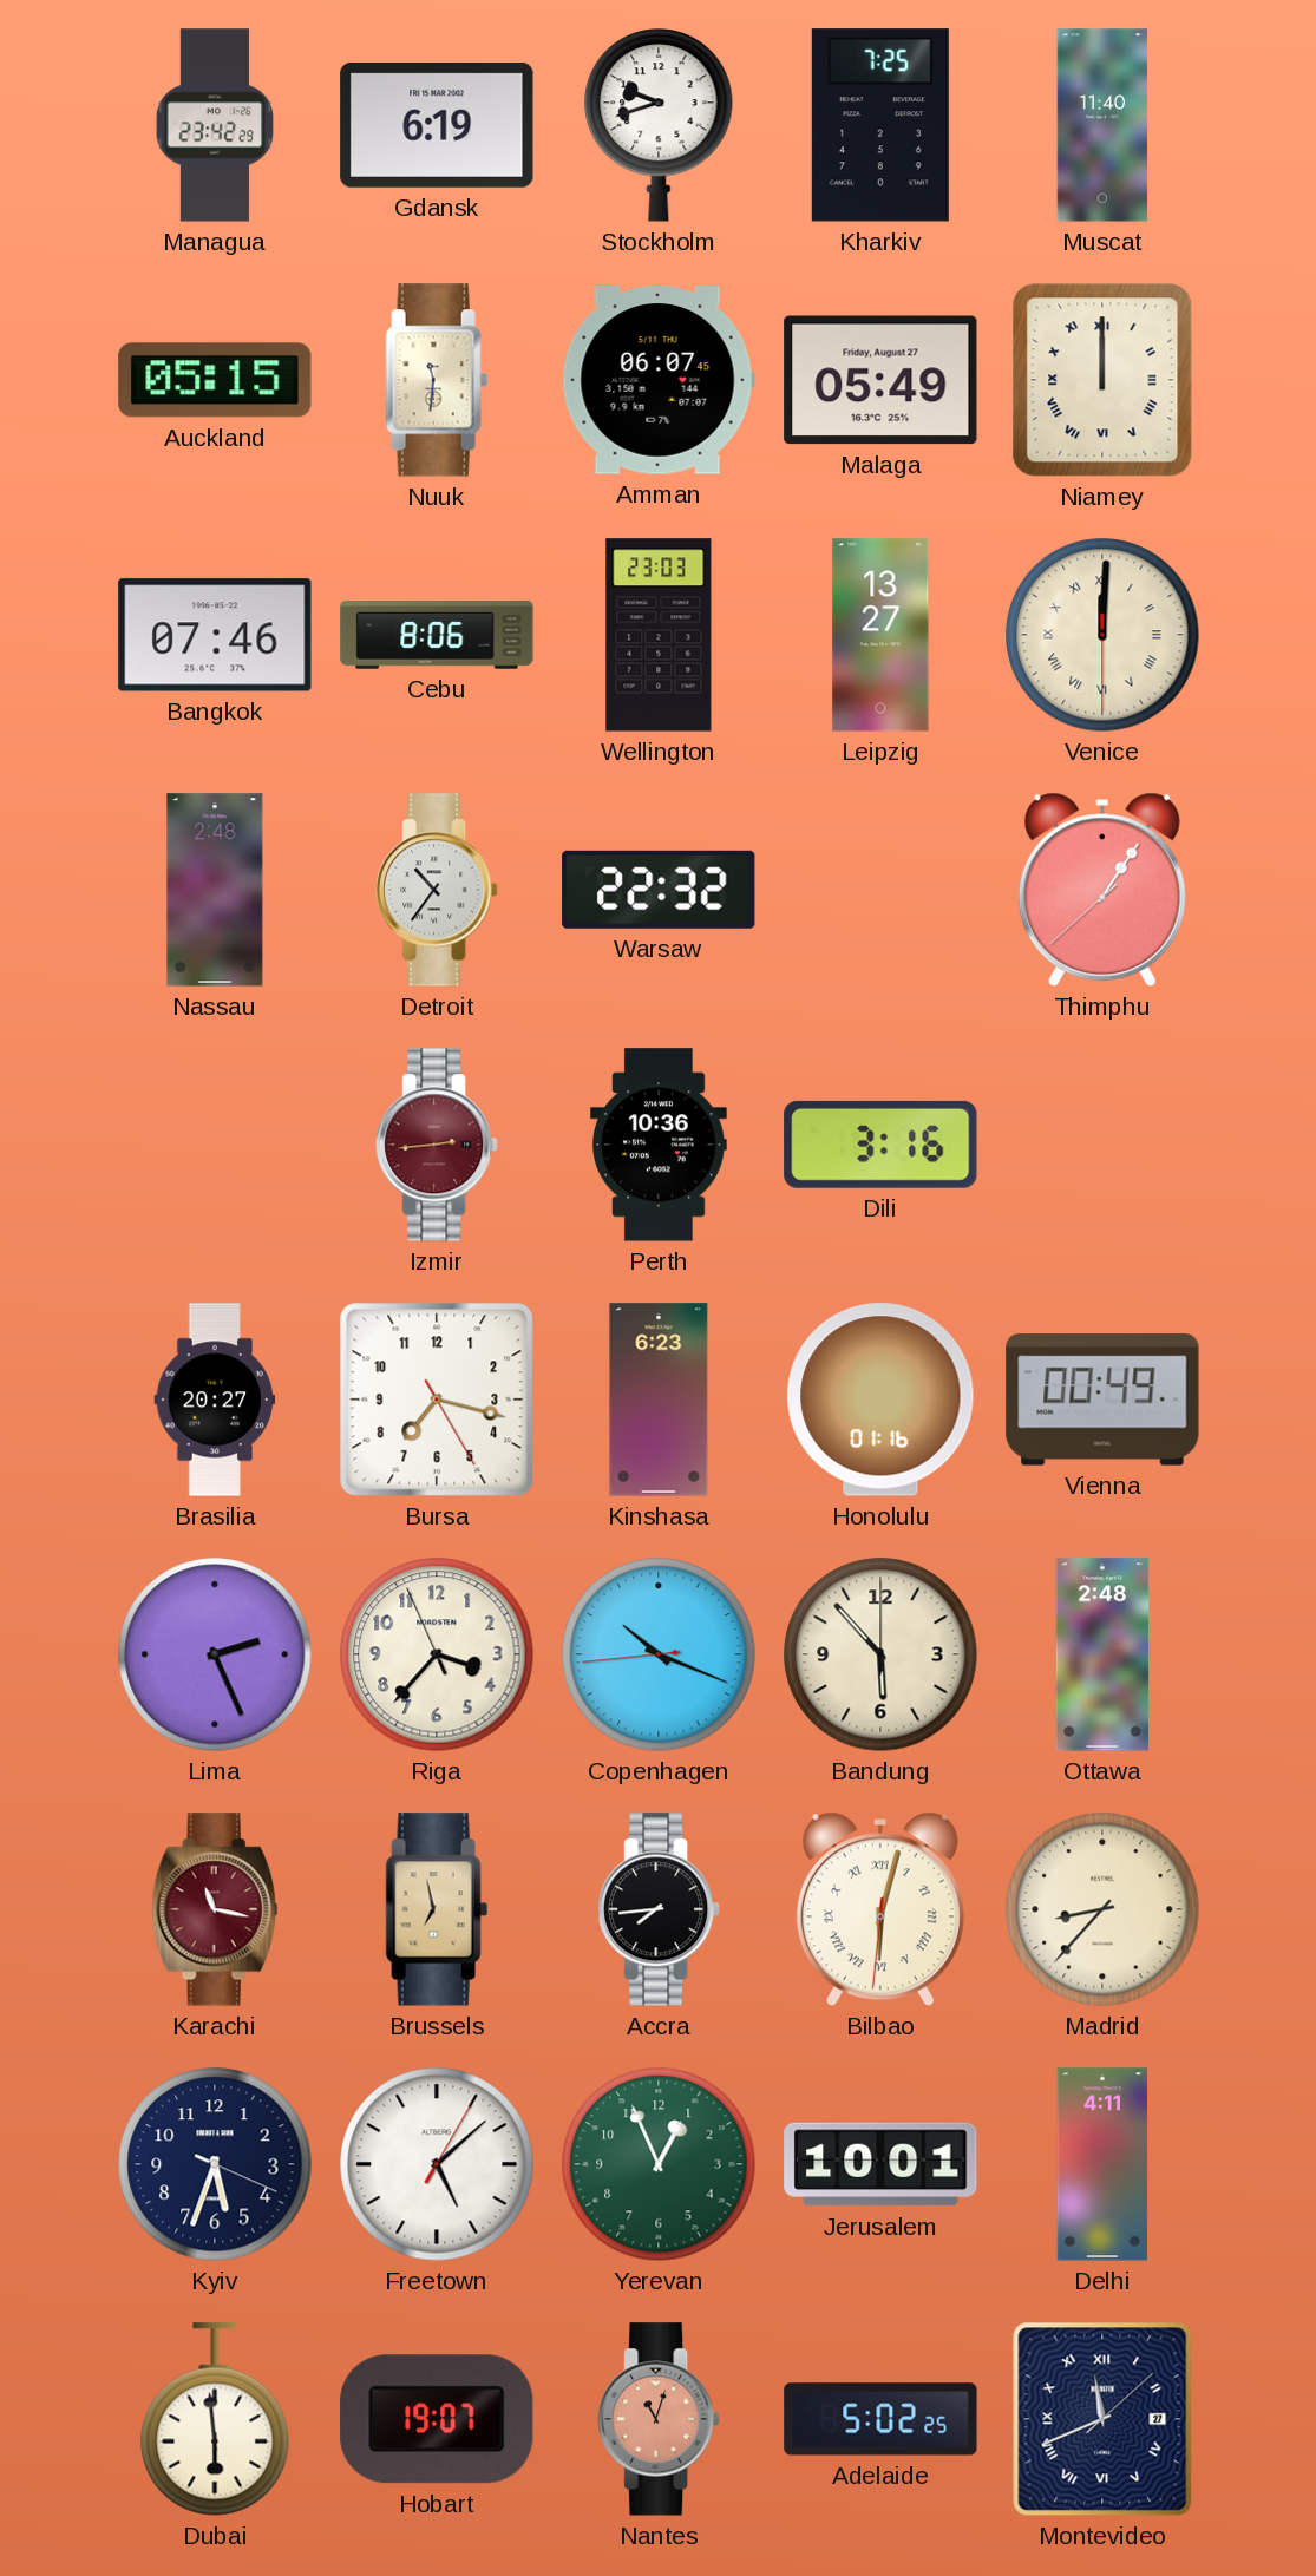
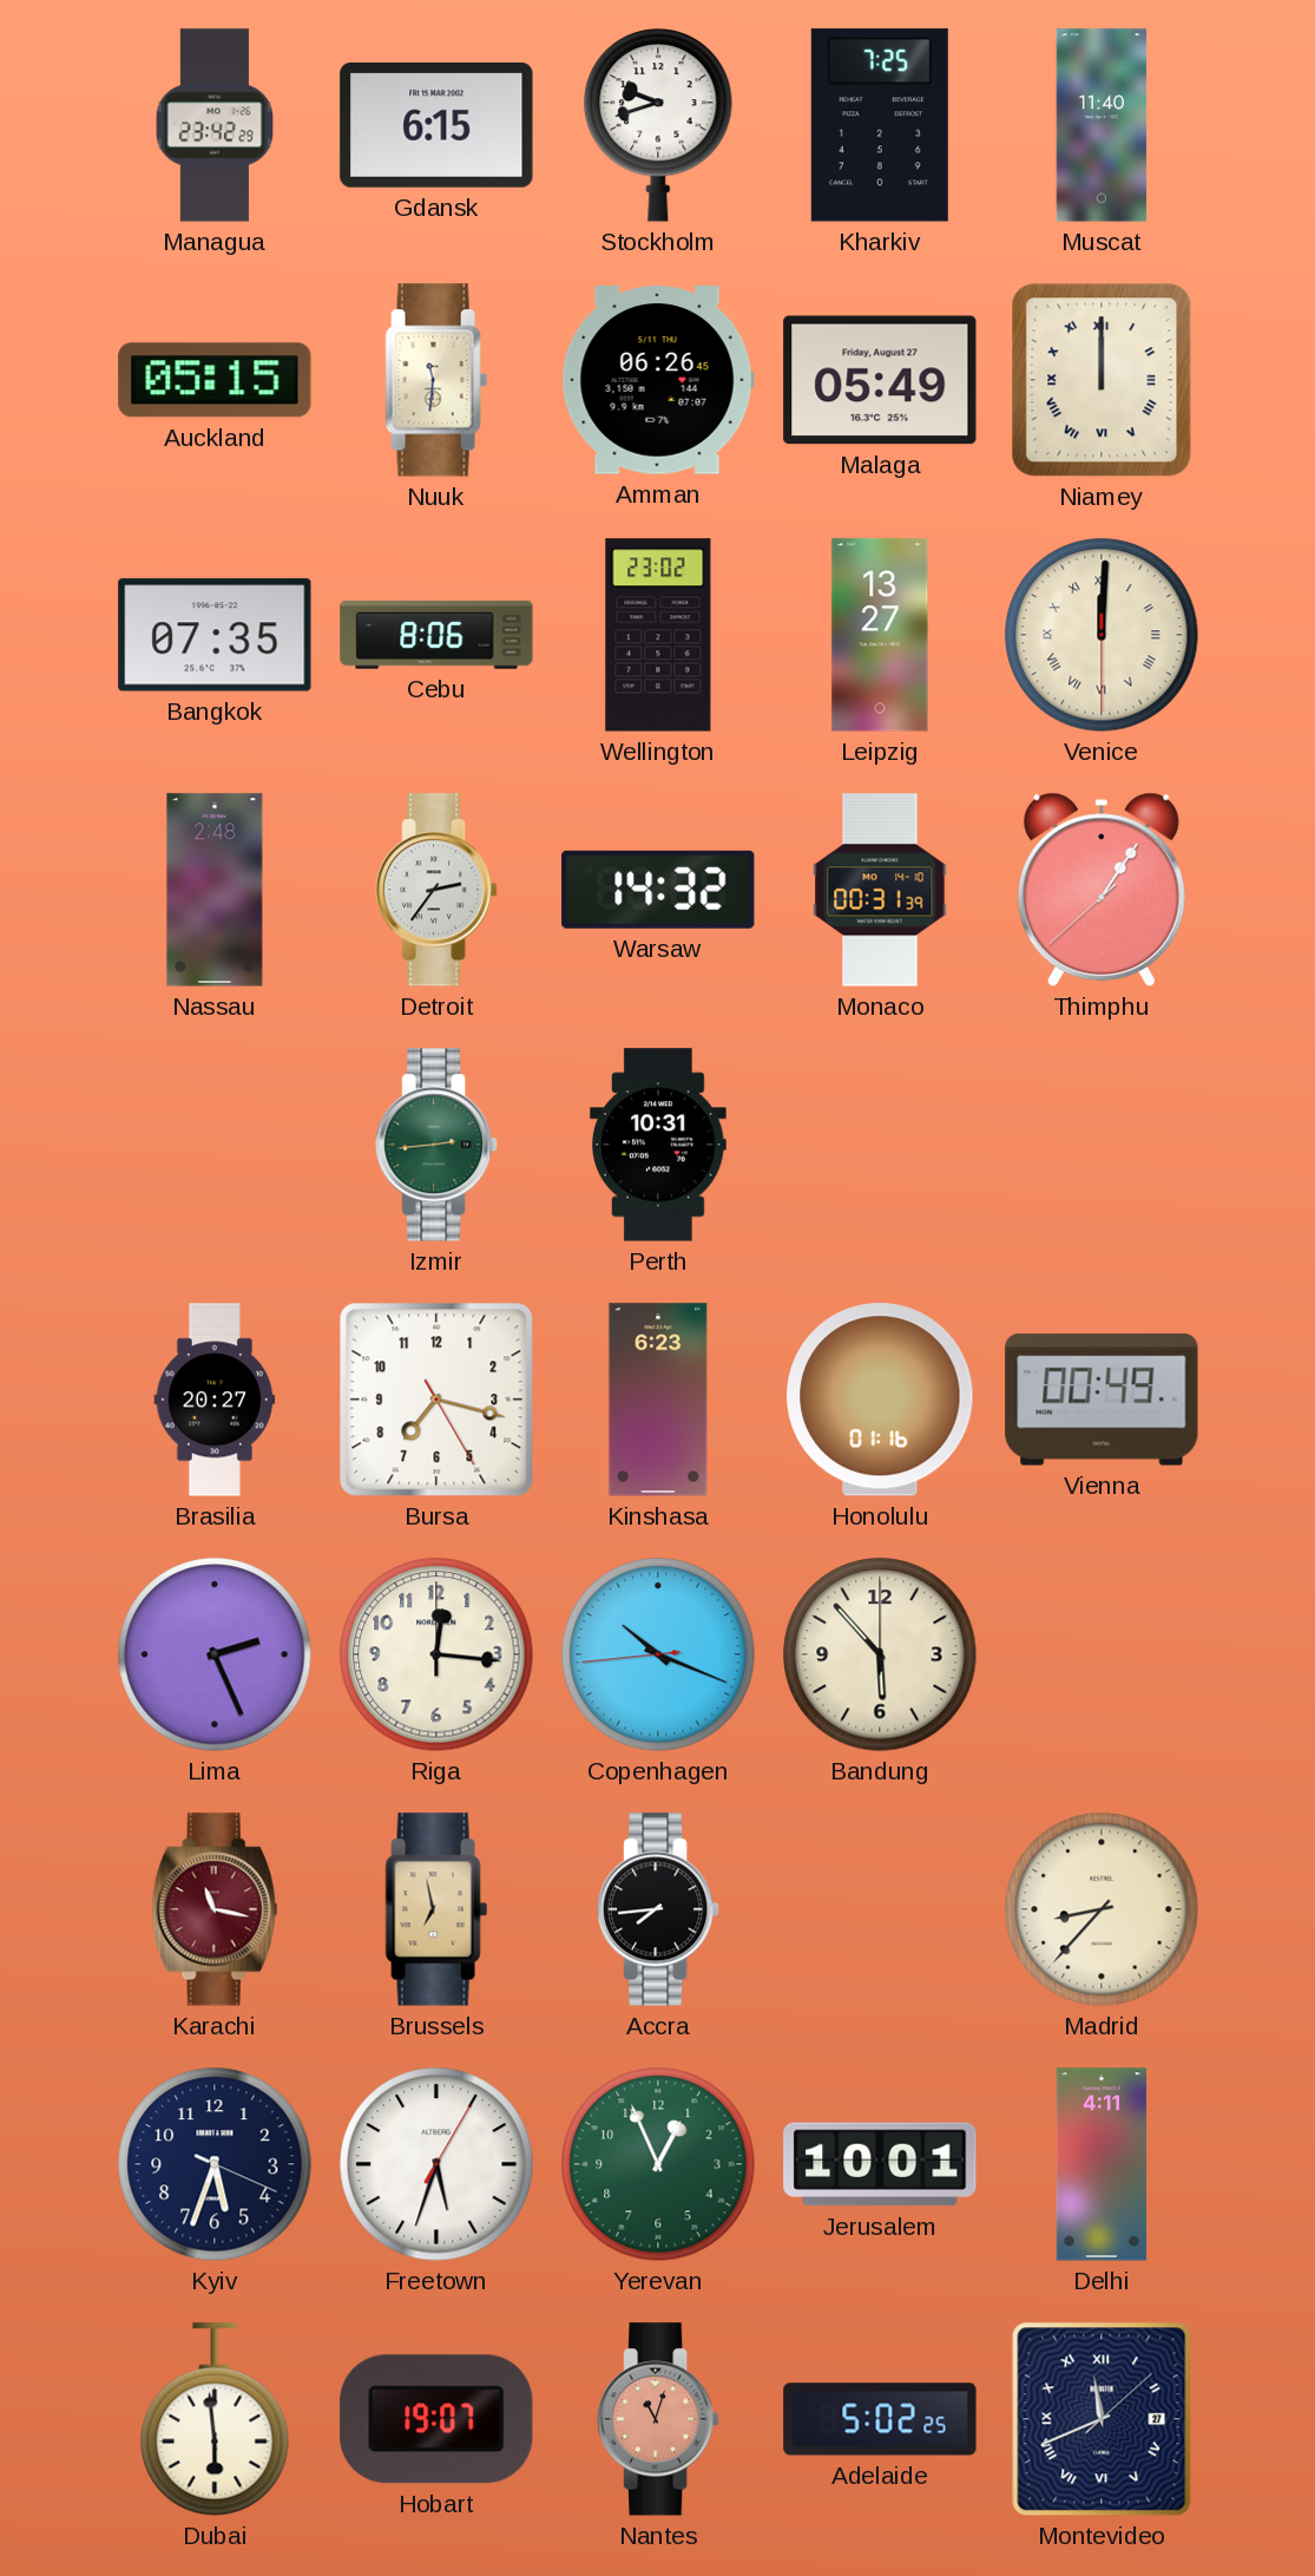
Gdansk: 6:19 -> 6:15
Amman: 06:07 -> 06:26
Bangkok: 07:46 -> 07:35
Wellington: 23:03 -> 23:02
Detroit: 10:36 -> 2:36
Warsaw: 22:32 -> 14:32
Monaco: none -> 00:31
Izmir dial: burgundy -> green
Perth: 10:36 -> 10:31
Dili: 3:16 -> none
Riga: 3:36 -> 12:16
Ottawa: 2:48 -> none
Bilbao: 6:02 -> none
Freetown: 5:08 -> 5:33
